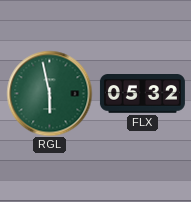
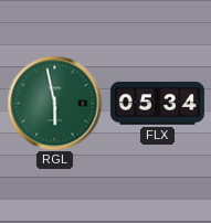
FLX: 05:32 -> 05:34
